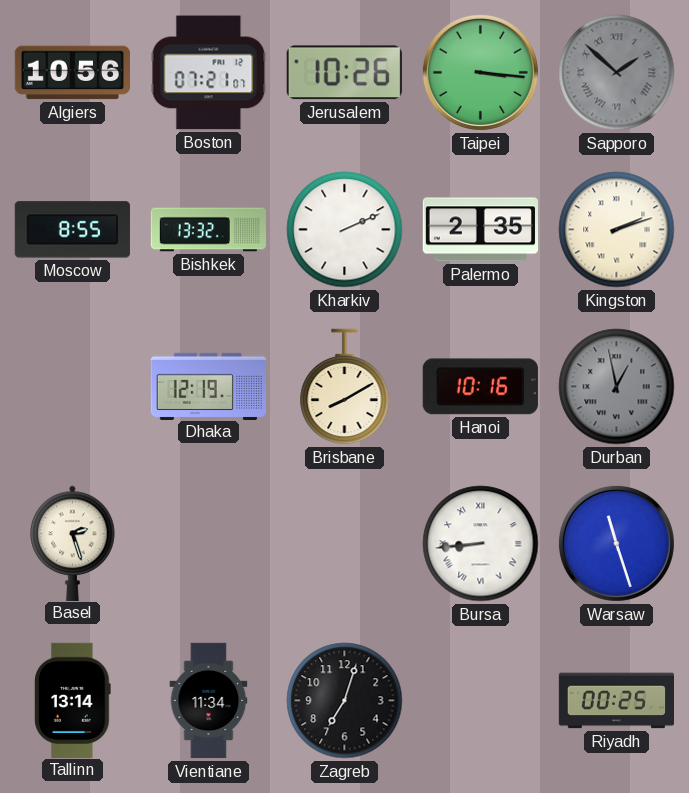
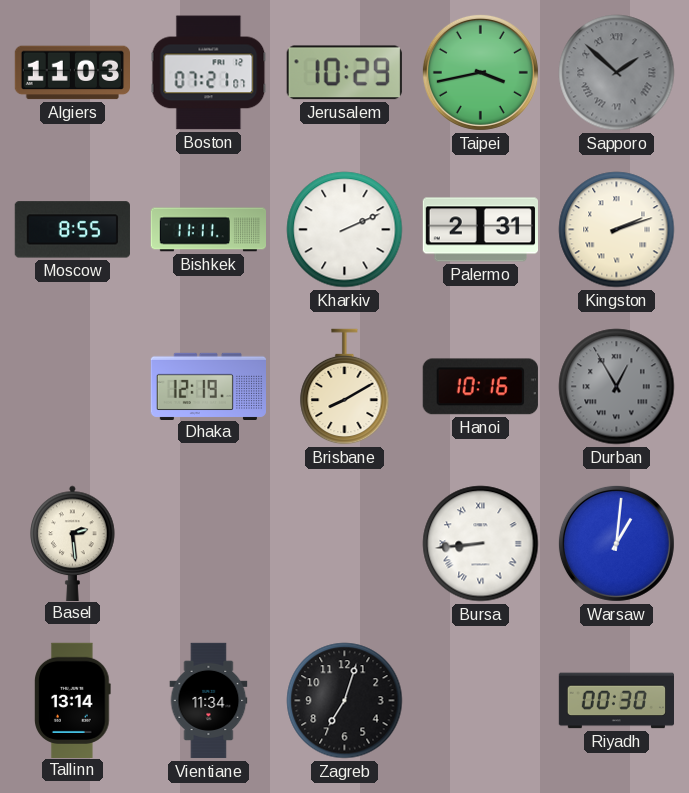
Algiers: 10:56 -> 11:03
Jerusalem: 10:26 -> 10:29
Taipei: 3:16 -> 3:43
Bishkek: 13:32 -> 11:11
Palermo: 2:35 -> 2:31
Durban: 12:58 -> 12:55
Basel: 2:27 -> 2:29
Warsaw: 11:27 -> 1:01
Riyadh: 00:25 -> 00:30
